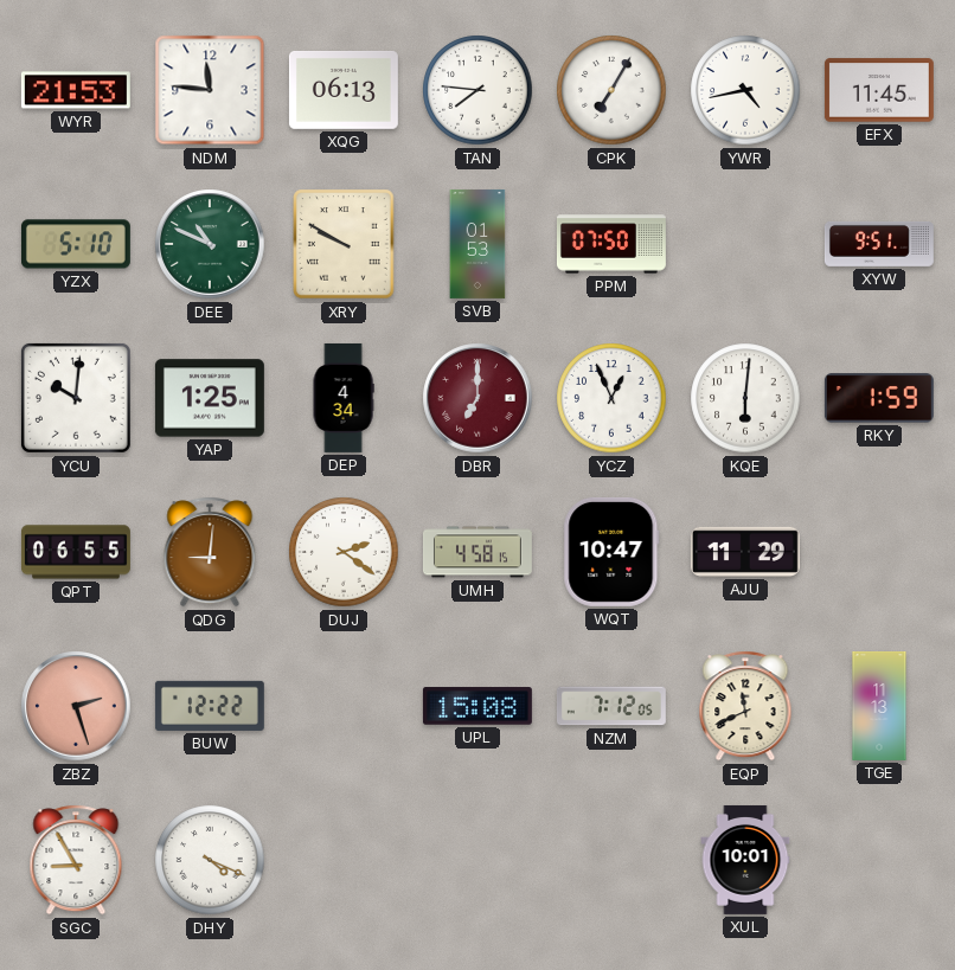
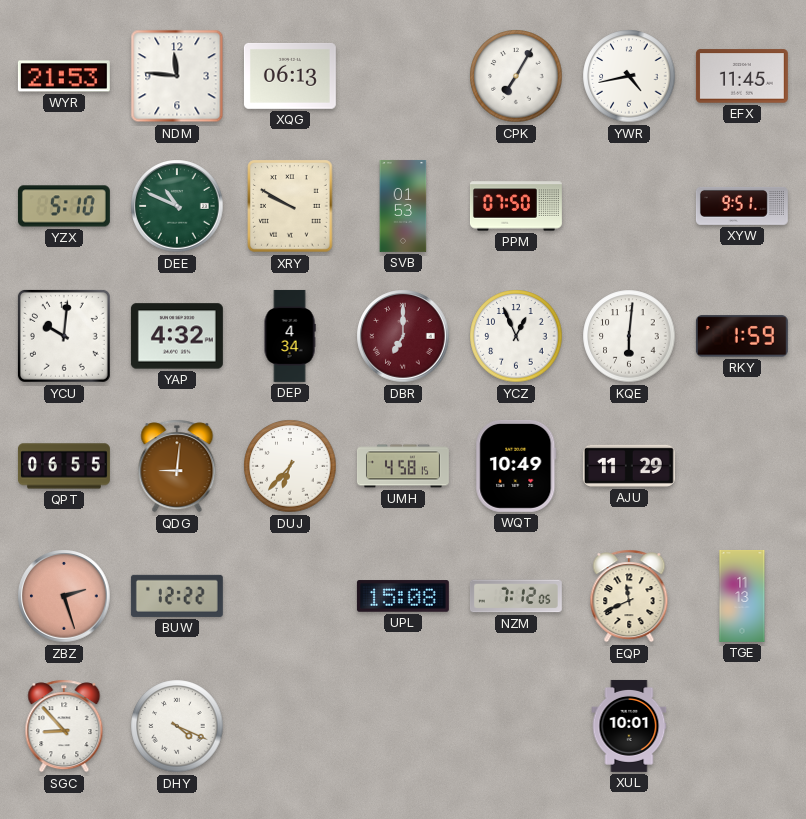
TAN: 7:46 -> none
YAP: 1:25 -> 4:32
DUJ: 2:21 -> 6:37
WQT: 10:47 -> 10:49
SGC: 8:55 -> 8:53
